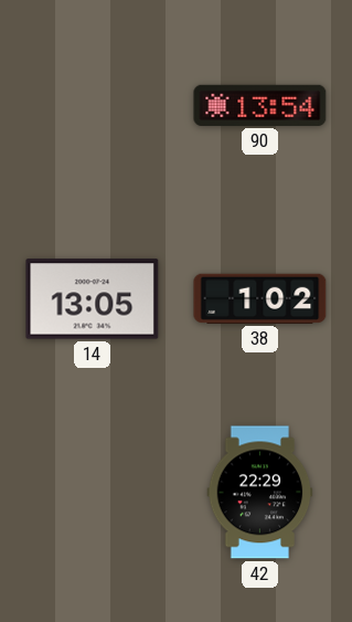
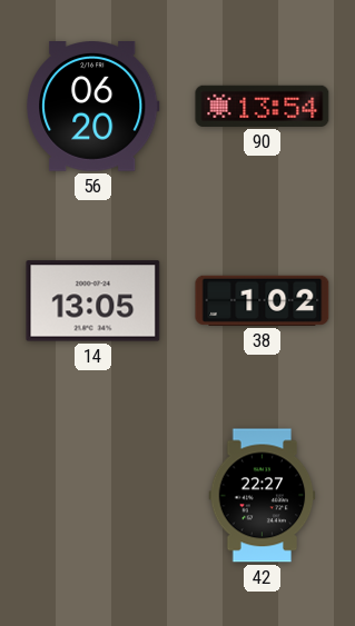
56: none -> 06:20
42: 22:29 -> 22:27
